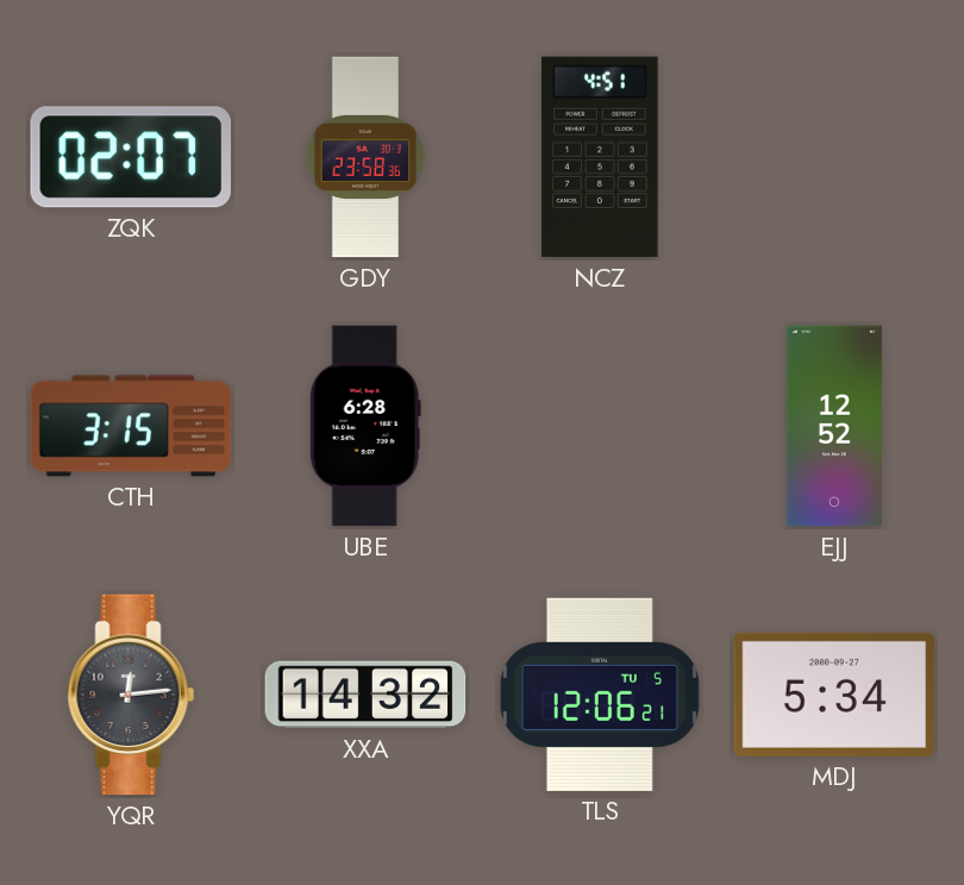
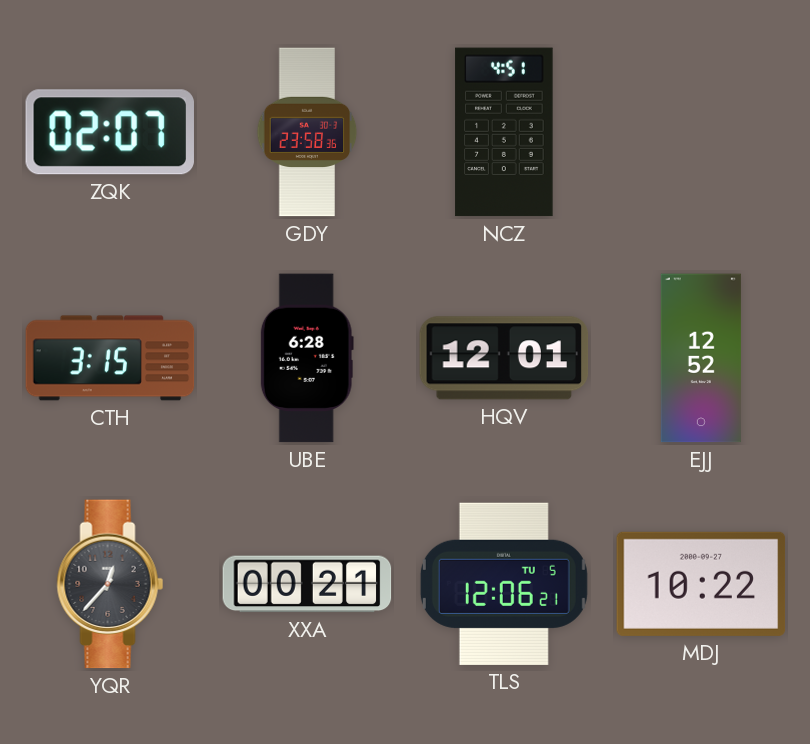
HQV: none -> 12:01
YQR: 12:14 -> 12:37
XXA: 14:32 -> 00:21
MDJ: 5:34 -> 10:22
